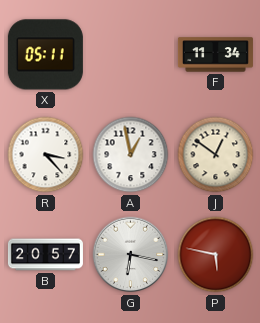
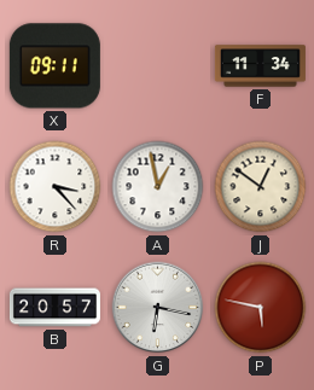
X: 05:11 -> 09:11
